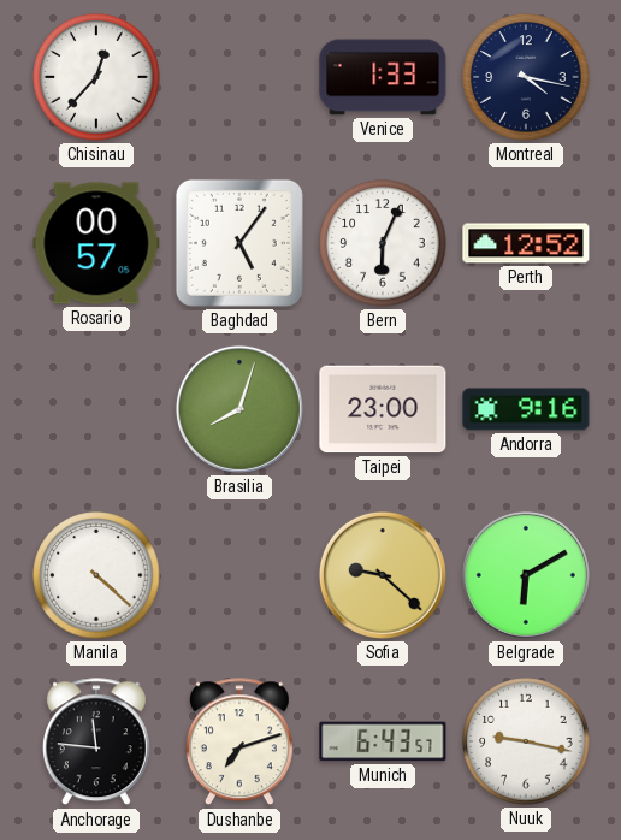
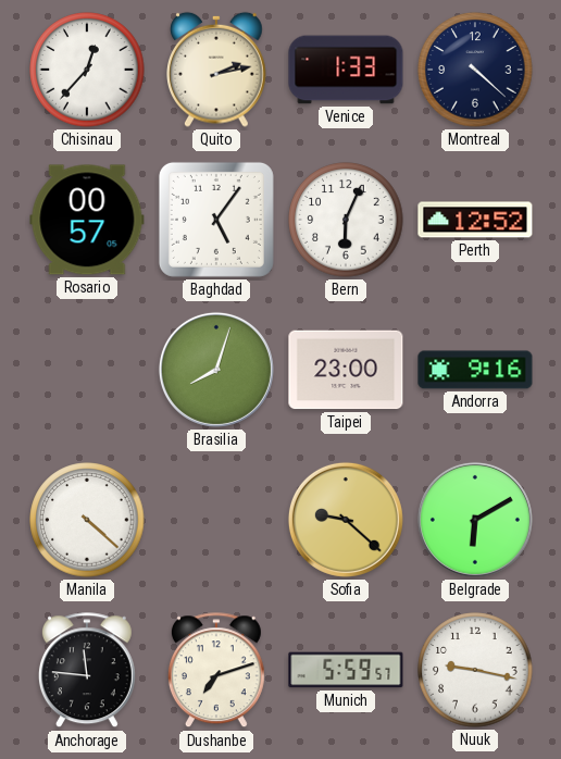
Quito: none -> 2:13
Montreal: 4:17 -> 4:22
Munich: 6:43 -> 5:59
